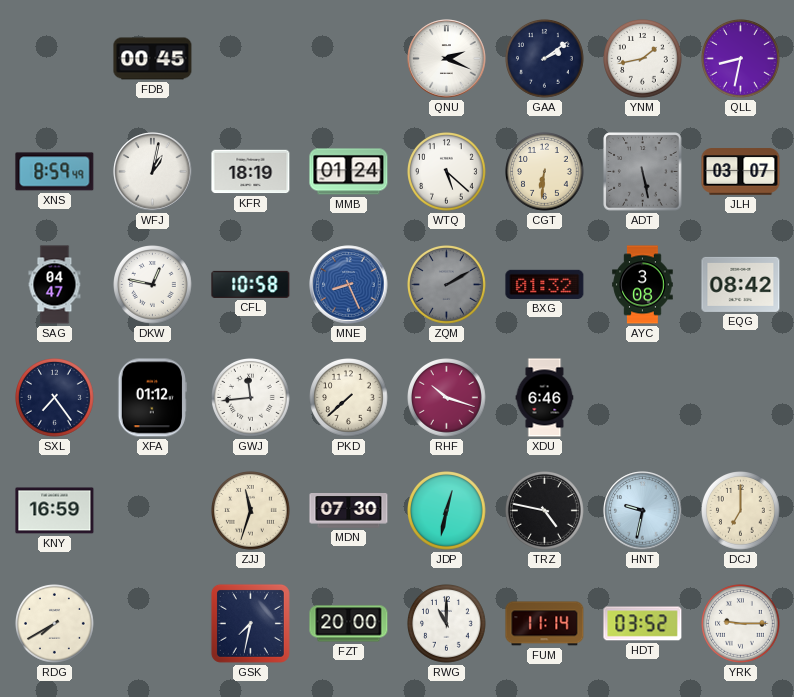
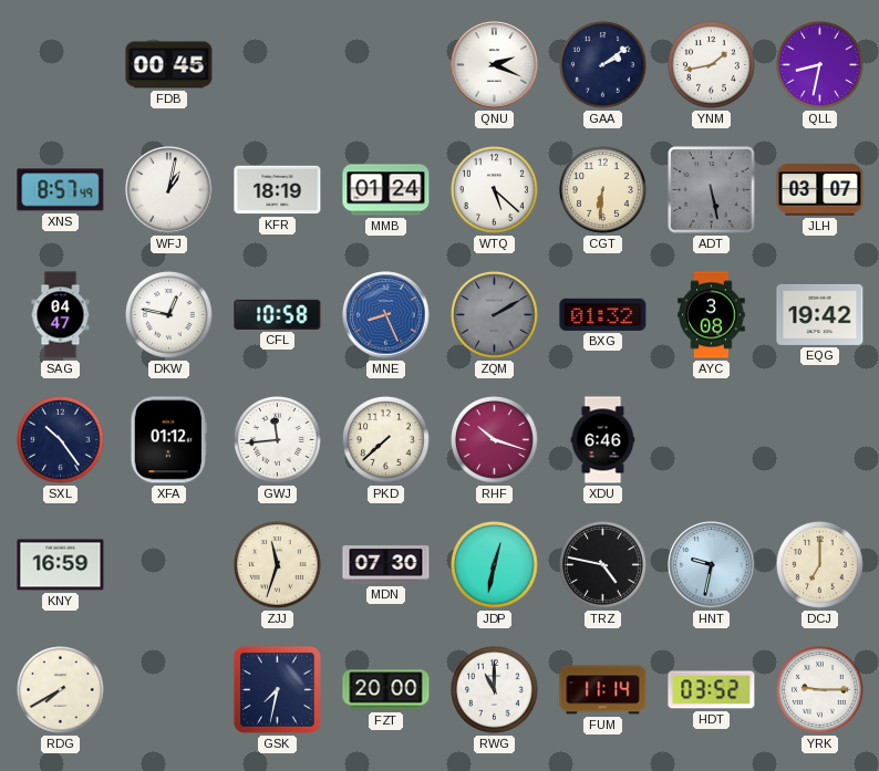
XNS: 8:59 -> 8:57
EQG: 08:42 -> 19:42
SXL: 7:24 -> 10:24
